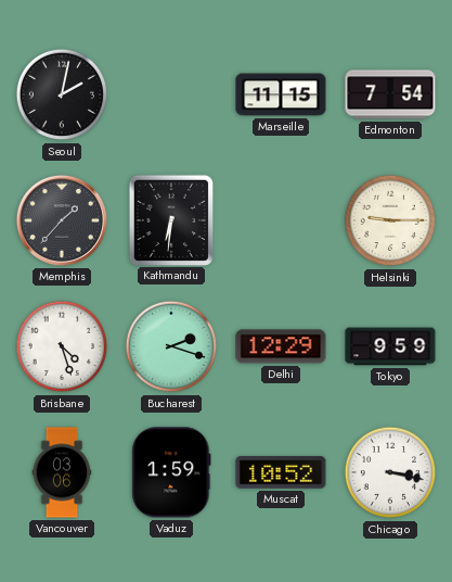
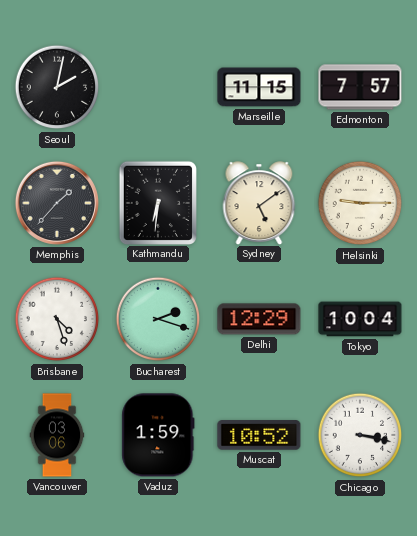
Edmonton: 7:54 -> 7:57
Sydney: none -> 5:09
Tokyo: 9:59 -> 10:04
